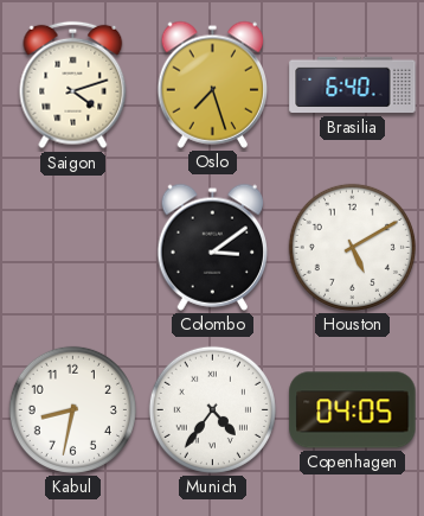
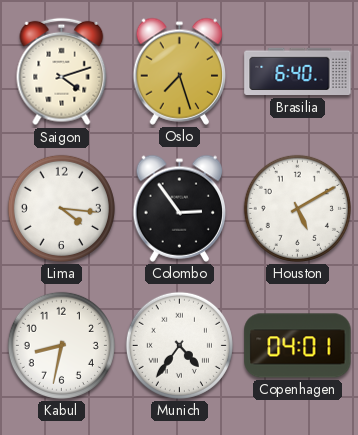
Lima: none -> 4:16
Colombo: 3:09 -> 2:54
Copenhagen: 04:05 -> 04:01
